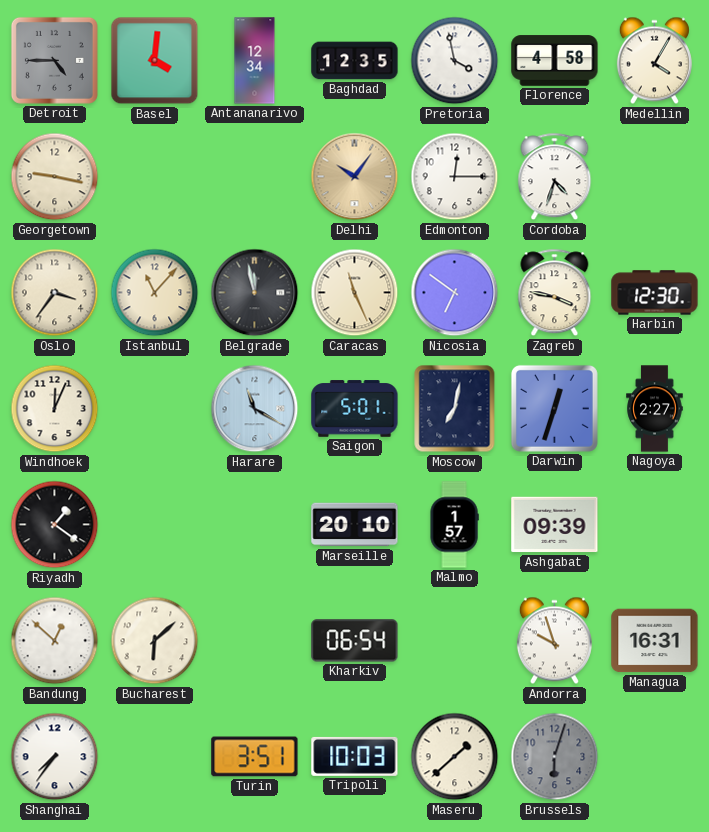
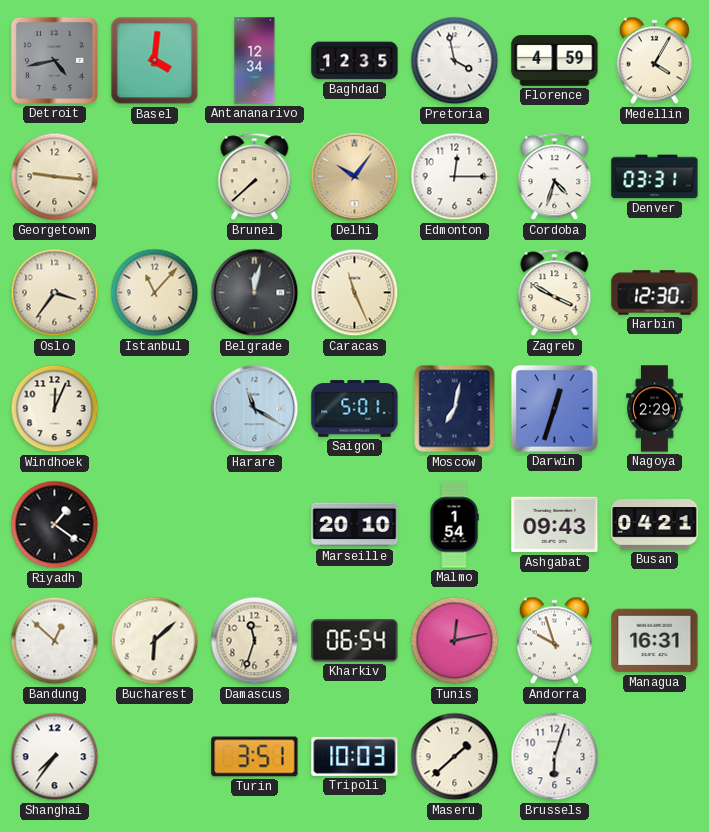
Detroit: 4:45 -> 4:43
Florence: 4:58 -> 4:59
Georgetown: 9:17 -> 9:16
Brunei: none -> 7:38
Denver: none -> 03:31
Belgrade: 11:58 -> 12:02
Nicosia: 6:51 -> none
Zagreb: 3:47 -> 3:50
Nagoya: 2:27 -> 2:29
Malmo: 1:57 -> 1:54
Ashgabat: 09:39 -> 09:43
Busan: none -> 04:21
Damascus: none -> 11:33
Tunis: none -> 12:13
Brussels dial: grey -> white
